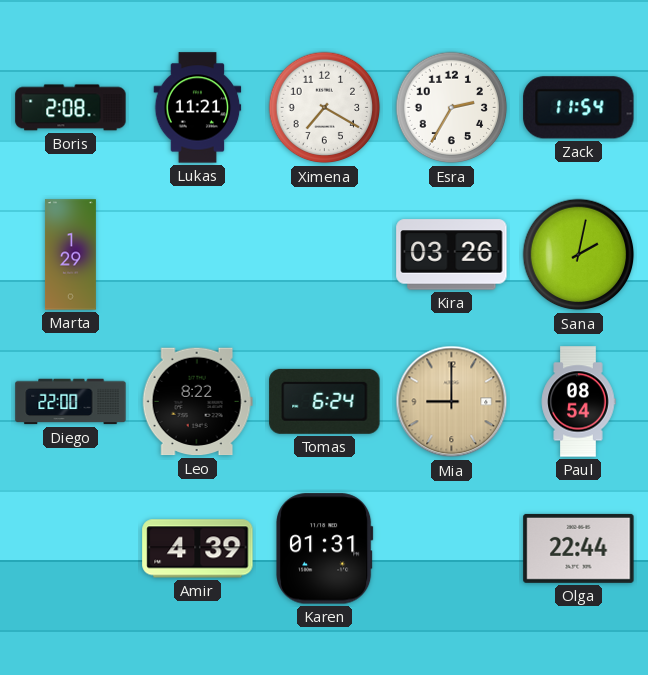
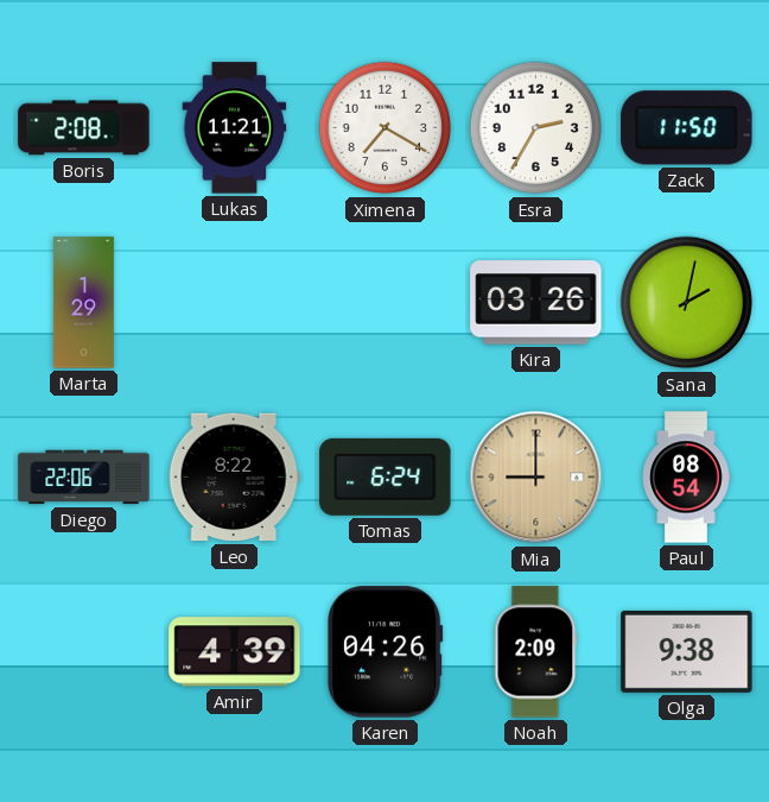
Zack: 11:54 -> 11:50
Diego: 22:00 -> 22:06
Karen: 01:31 -> 04:26
Noah: none -> 2:09
Olga: 22:44 -> 9:38
